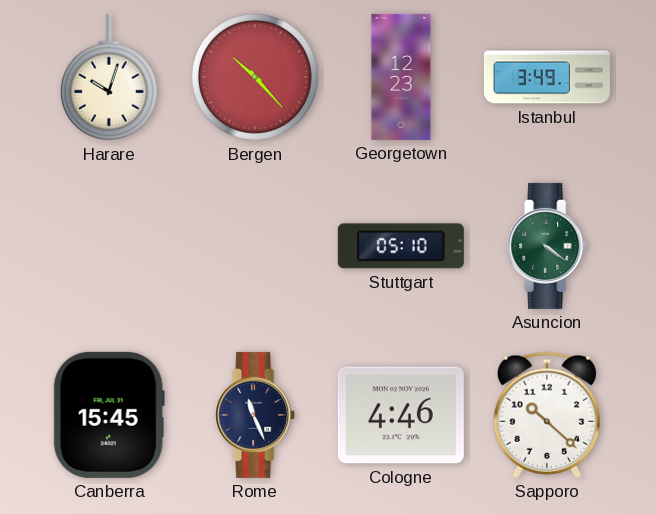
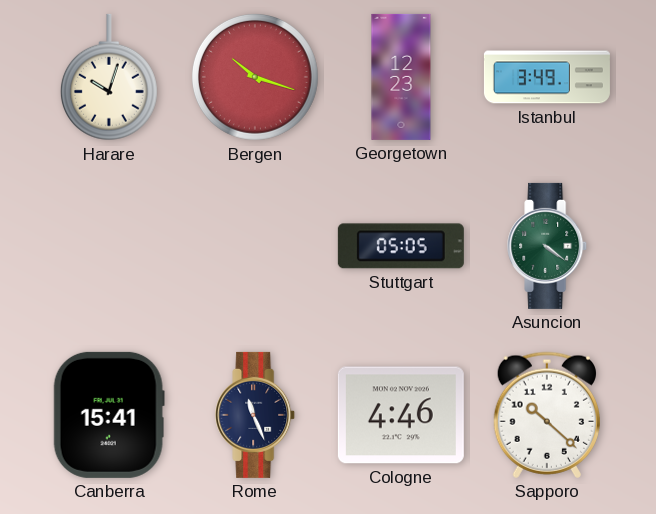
Bergen: 10:23 -> 10:18
Stuttgart: 05:10 -> 05:05
Canberra: 15:45 -> 15:41
